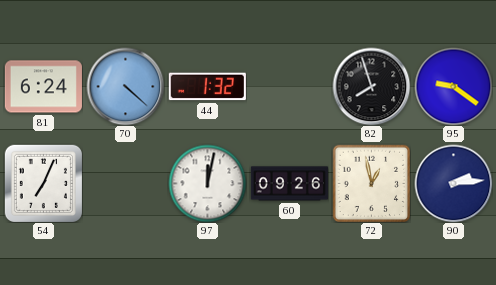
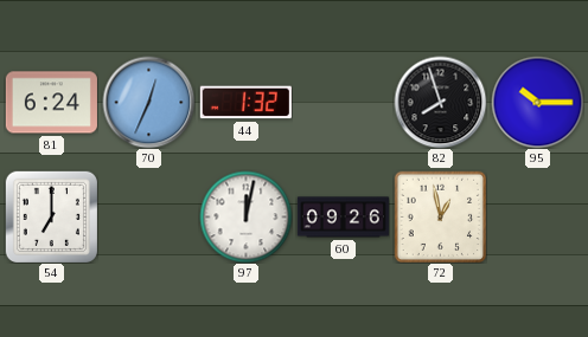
70: 4:22 -> 12:34
95: 9:21 -> 10:15
54: 7:04 -> 7:00
90: 2:14 -> none
